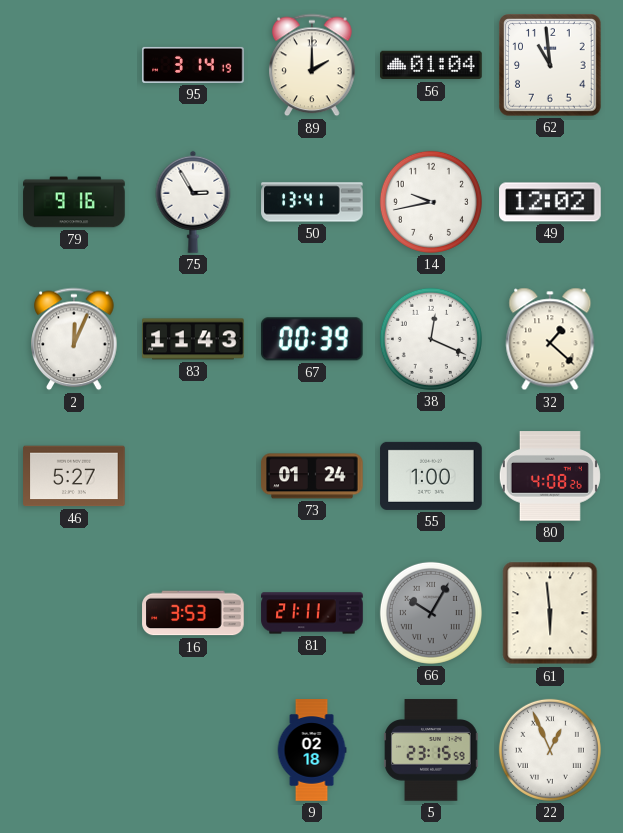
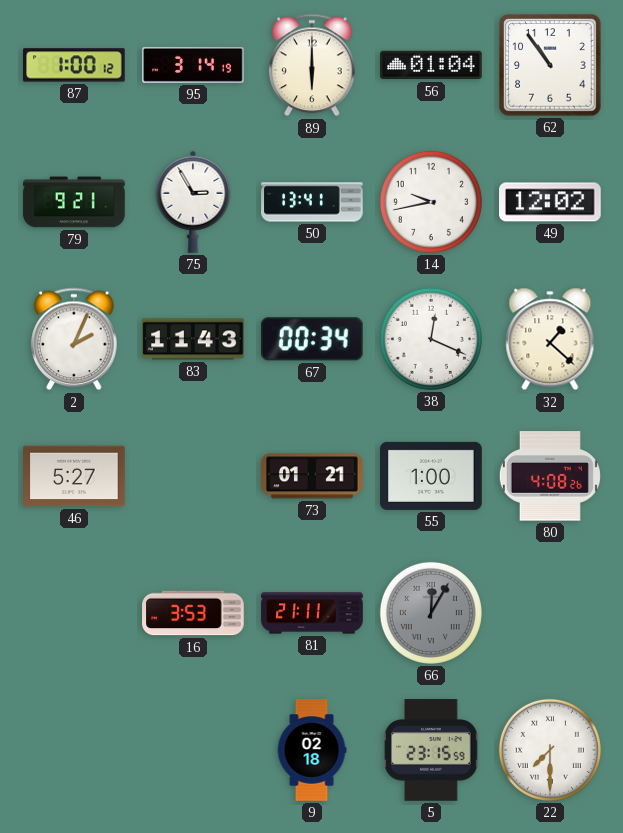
87: none -> 1:00
89: 2:00 -> 6:00
62: 10:59 -> 10:54
79: 9:16 -> 9:21
2: 12:04 -> 2:04
67: 00:39 -> 00:34
73: 01:24 -> 01:21
66: 10:05 -> 12:05
61: 5:59 -> none
22: 12:56 -> 7:30
